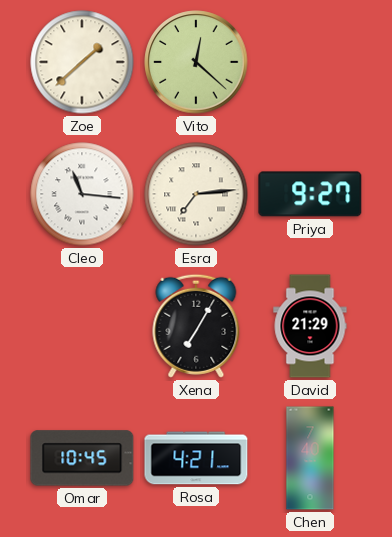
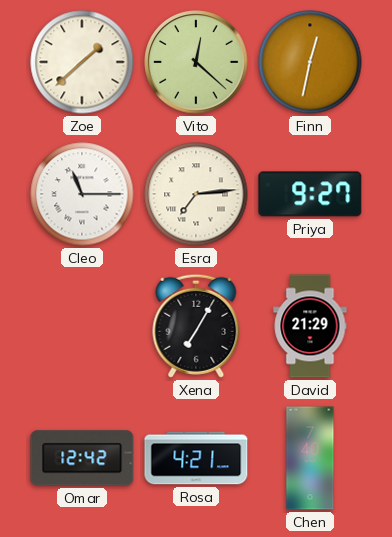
Finn: none -> 12:32
Cleo: 11:16 -> 11:15
Omar: 10:45 -> 12:42
